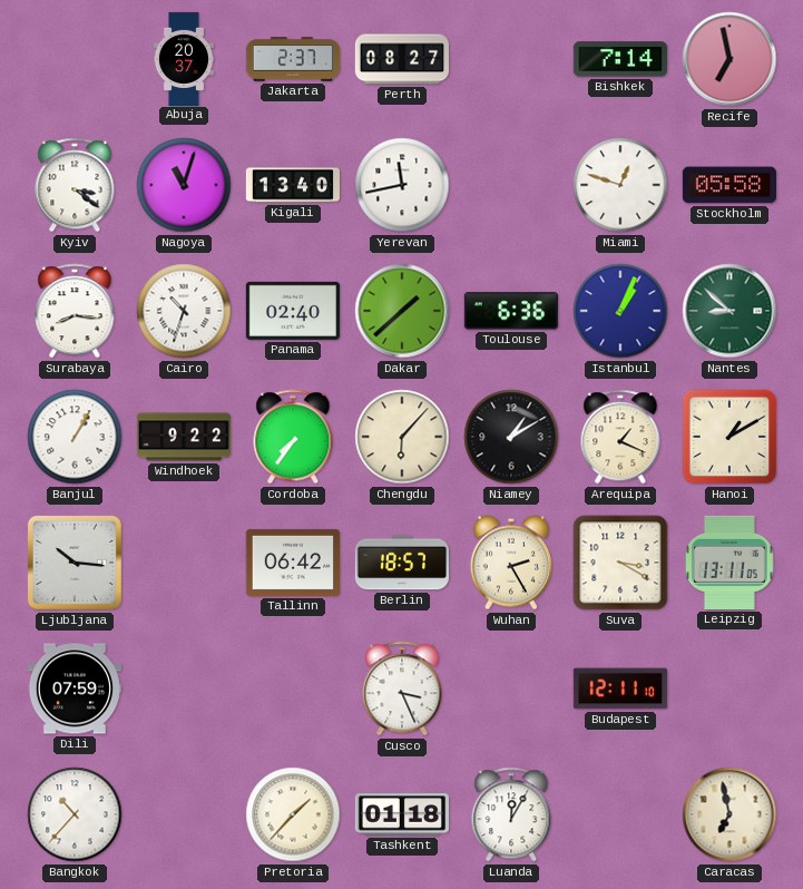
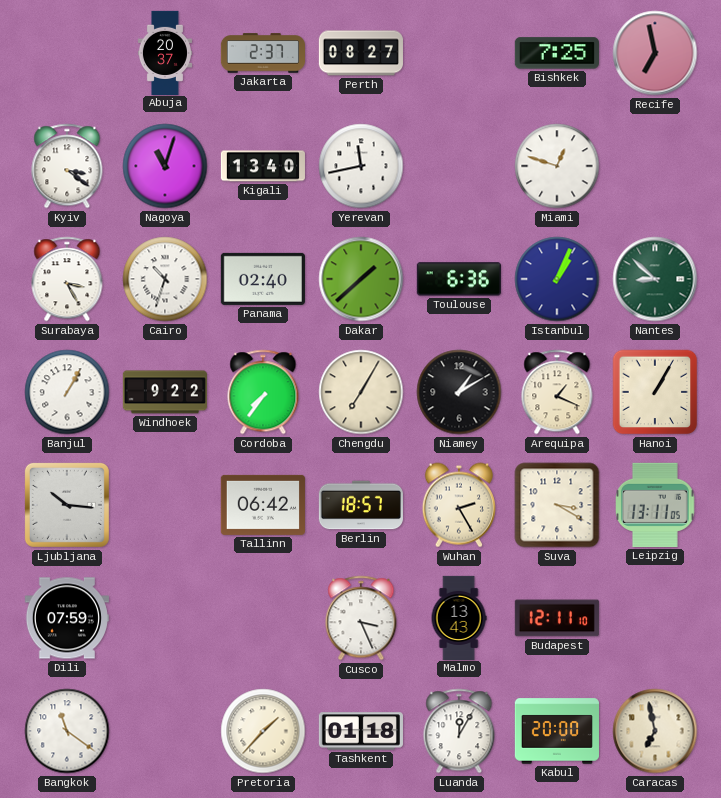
Bishkek: 7:14 -> 7:25
Stockholm: 05:58 -> none
Surabaya: 8:16 -> 3:25
Chengdu: 6:07 -> 7:05
Hanoi: 1:10 -> 1:05
Malmo: none -> 13:43
Bangkok: 10:37 -> 11:21
Kabul: none -> 20:00
